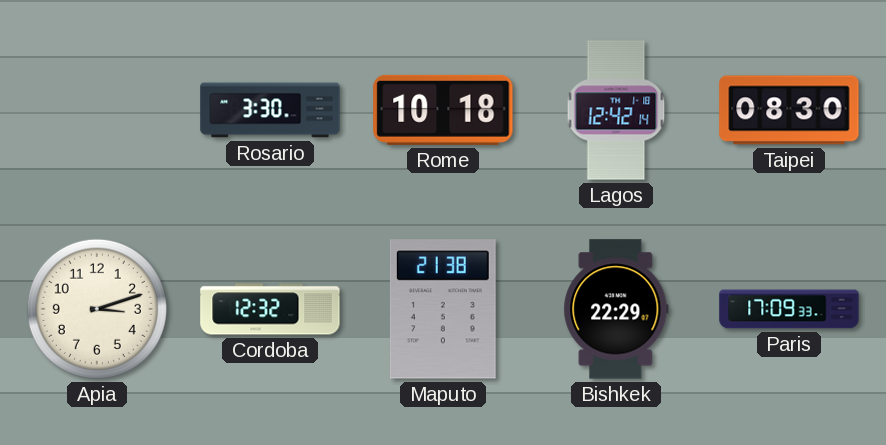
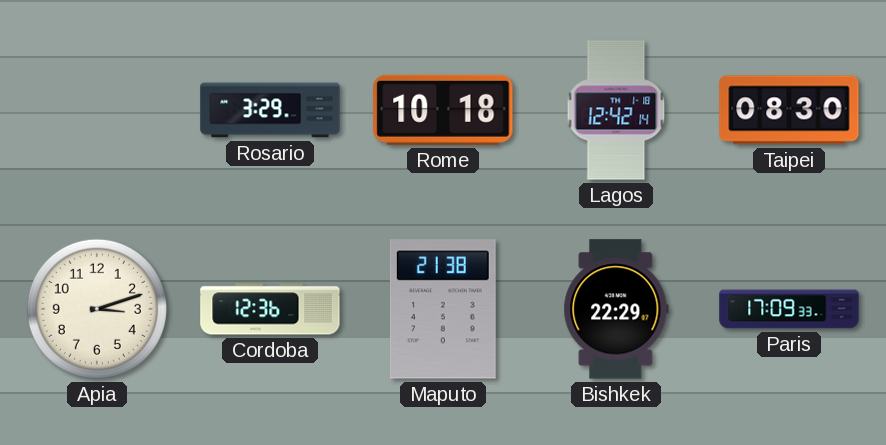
Rosario: 3:30 -> 3:29
Cordoba: 12:32 -> 12:36
